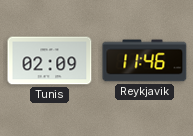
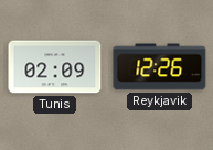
Reykjavik: 11:46 -> 12:26
